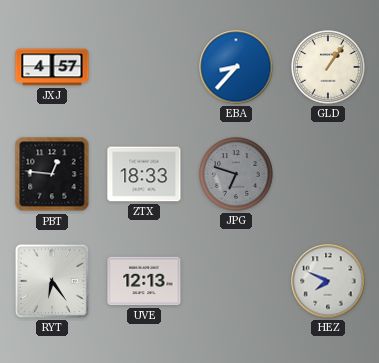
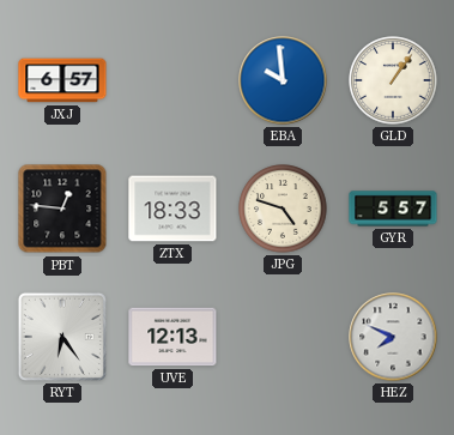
JXJ: 4:57 -> 6:57
EBA: 8:37 -> 9:59
JPG: 6:48 -> 4:48
JPG dial: grey -> cream
GYR: none -> 5:57
